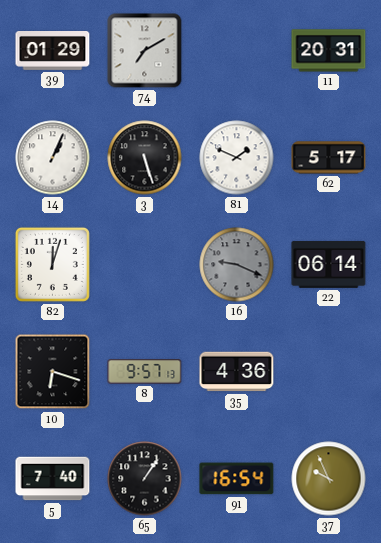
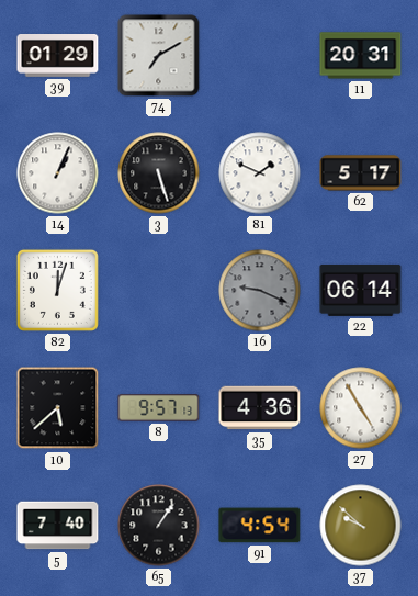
10: 6:18 -> 5:38
27: none -> 4:55
91: 16:54 -> 4:54
37: 9:56 -> 9:52
